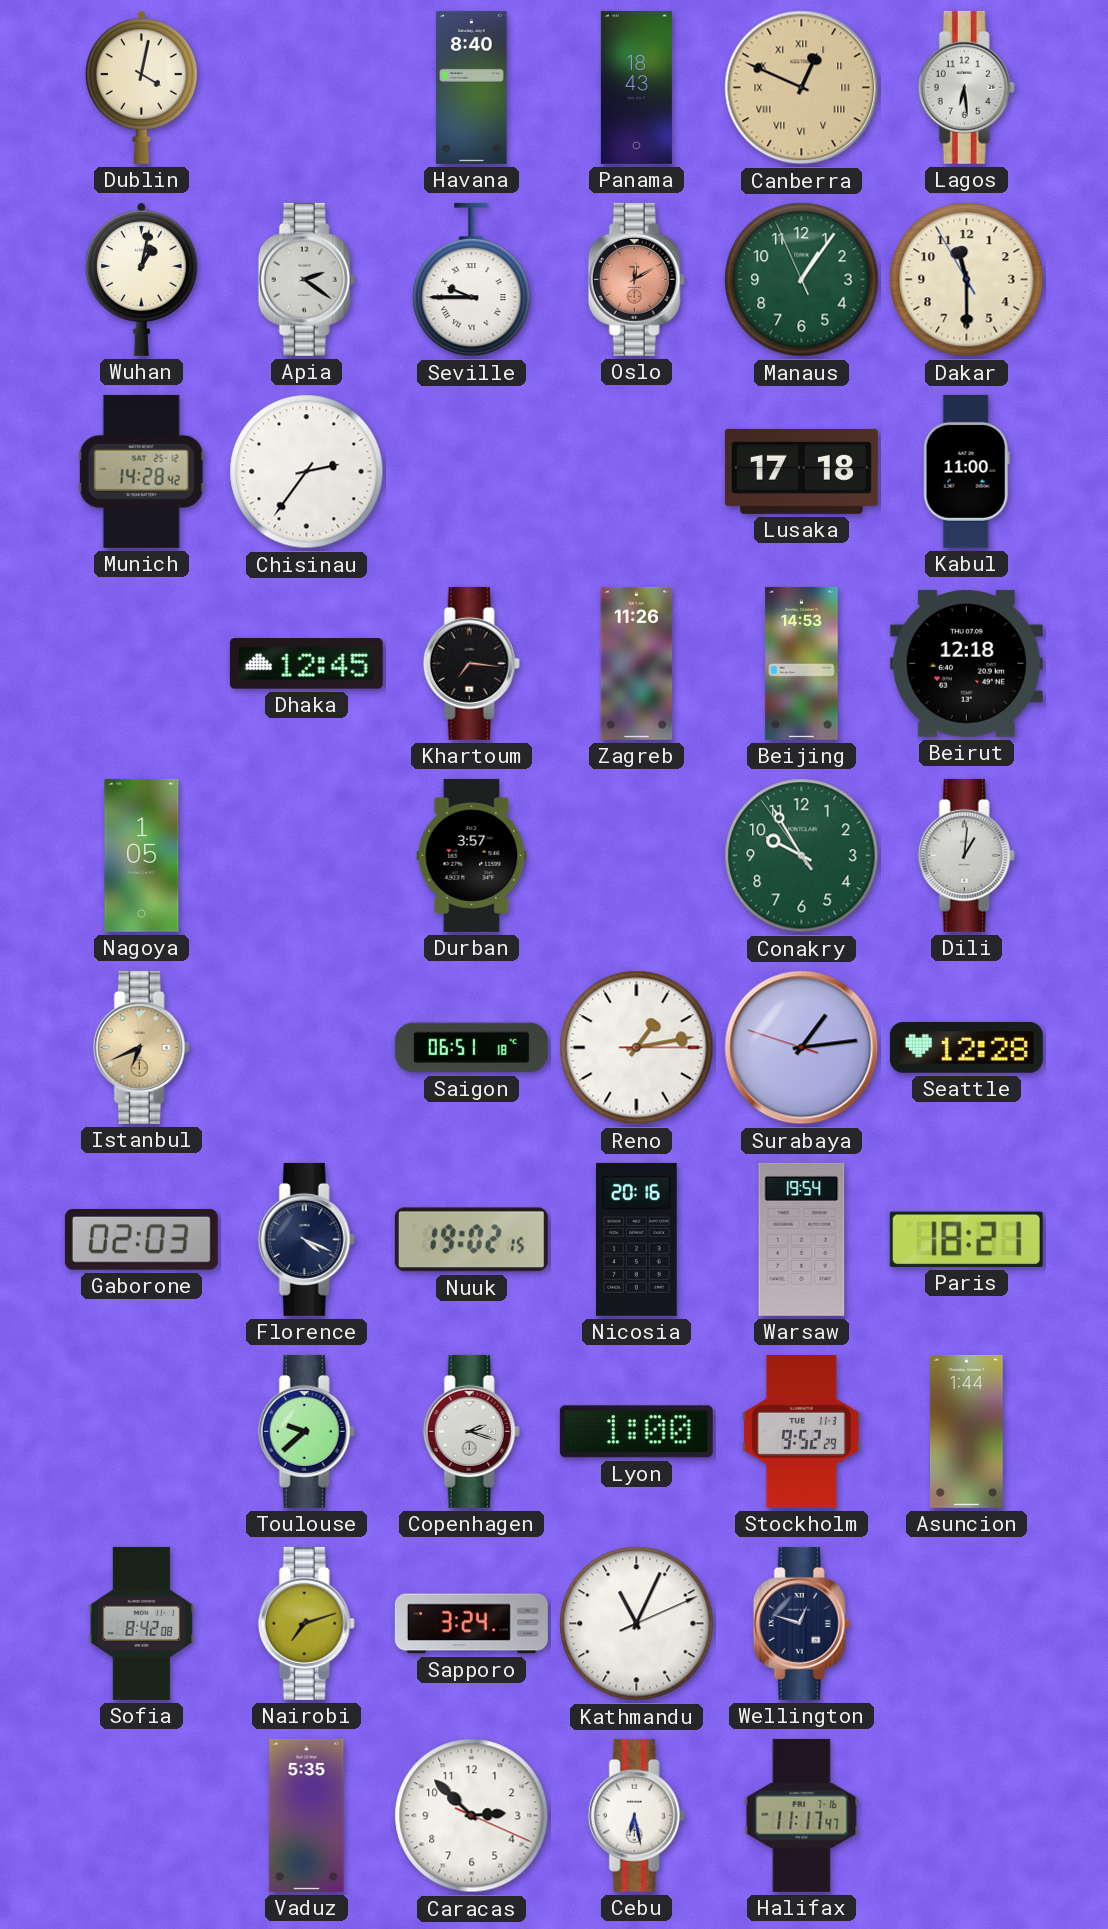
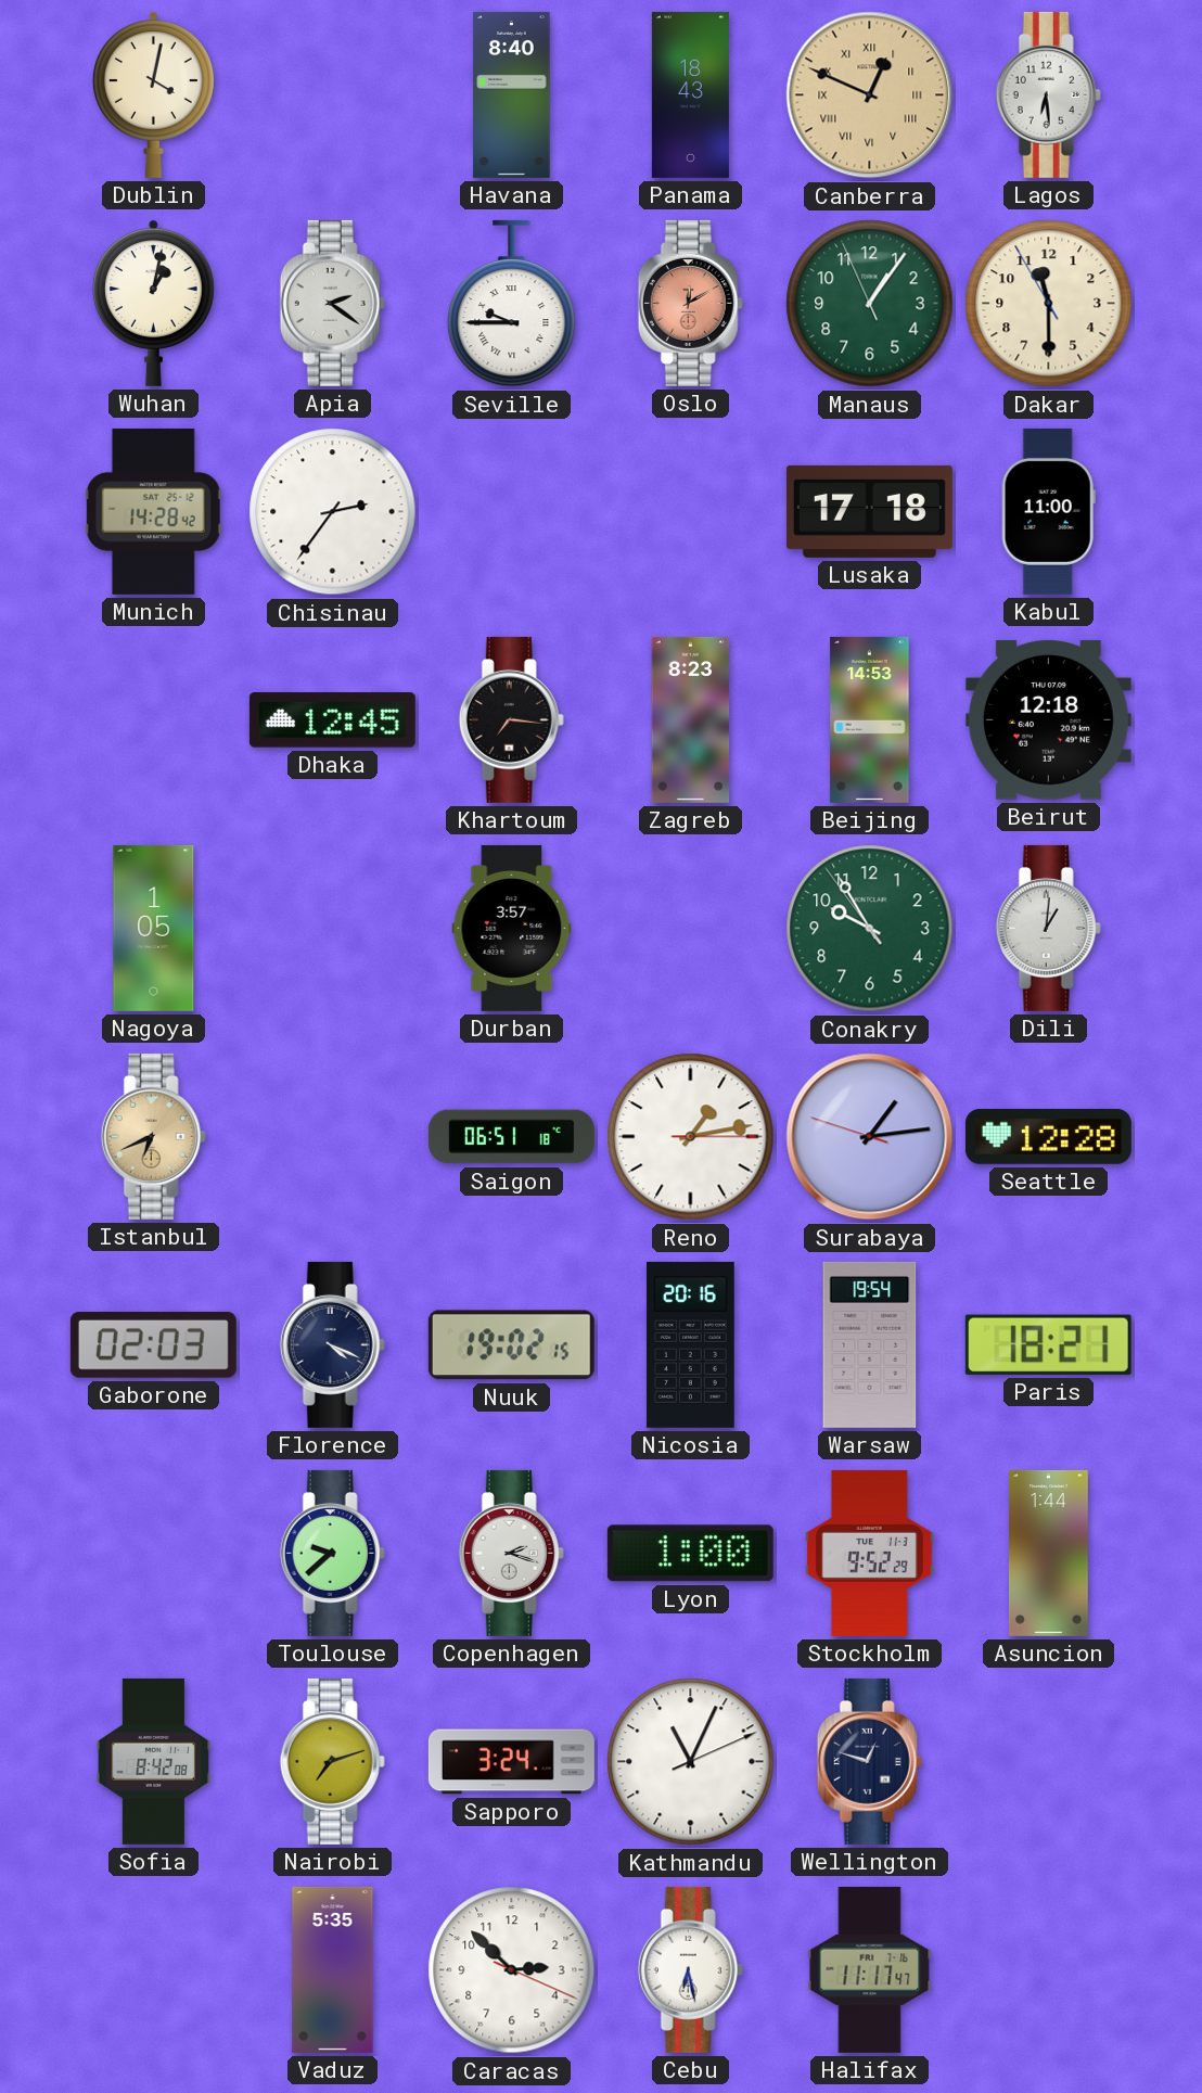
Zagreb: 11:26 -> 8:23
